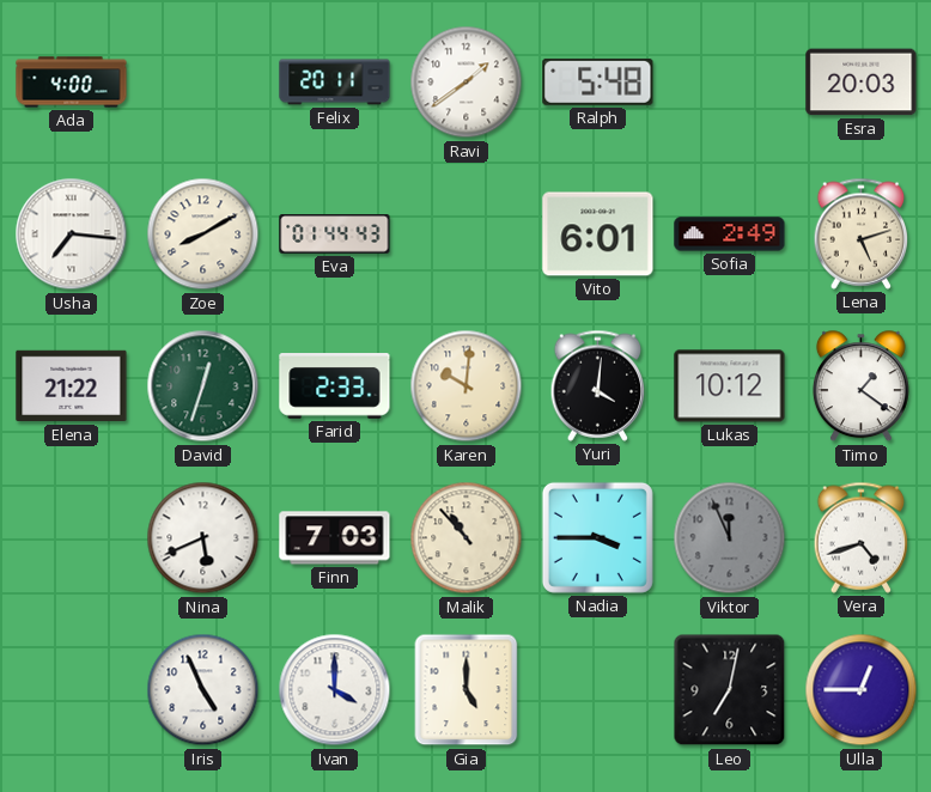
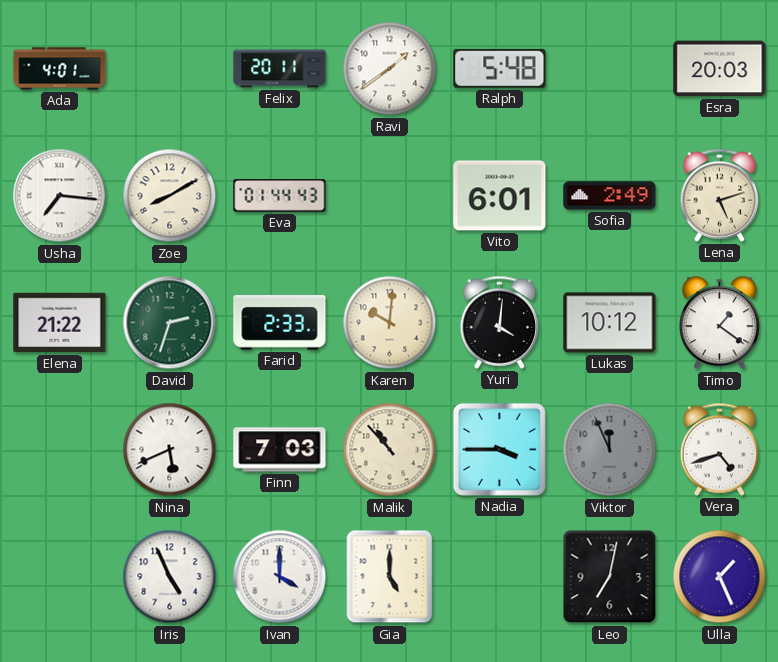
Ada: 4:00 -> 4:01
David: 12:33 -> 2:33
Ulla: 12:45 -> 1:26
